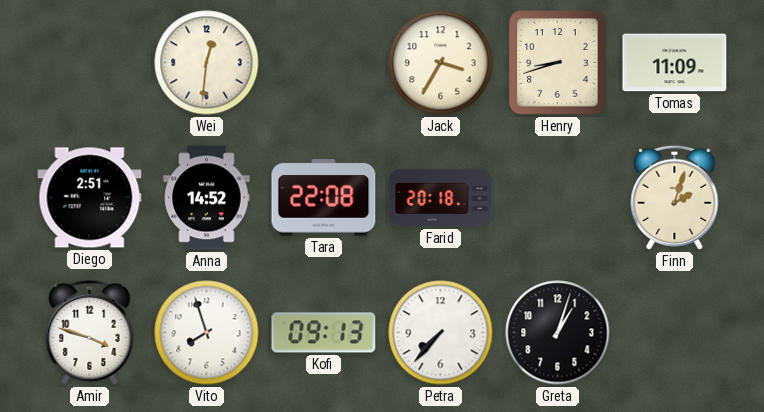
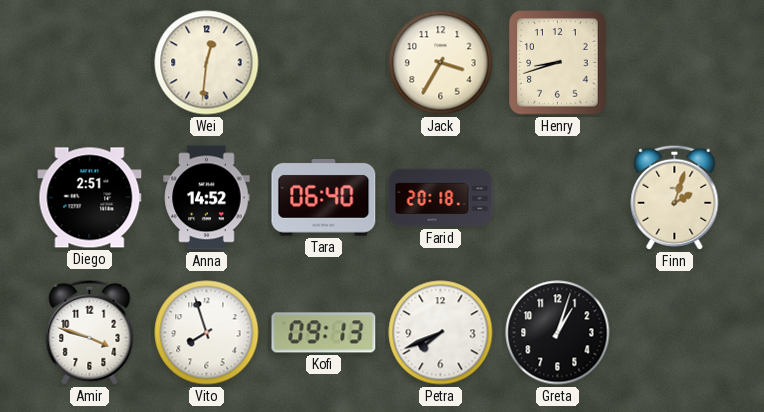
Tomas: 11:09 -> none
Tara: 22:08 -> 06:40
Petra: 7:37 -> 7:41
